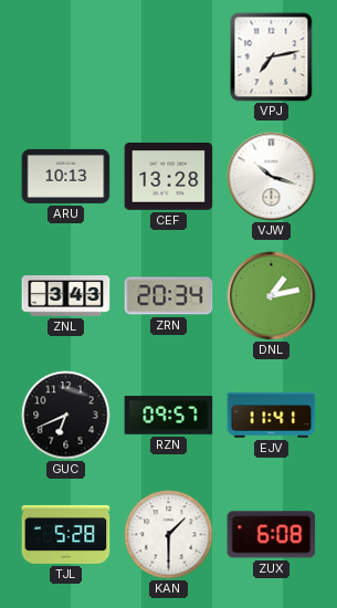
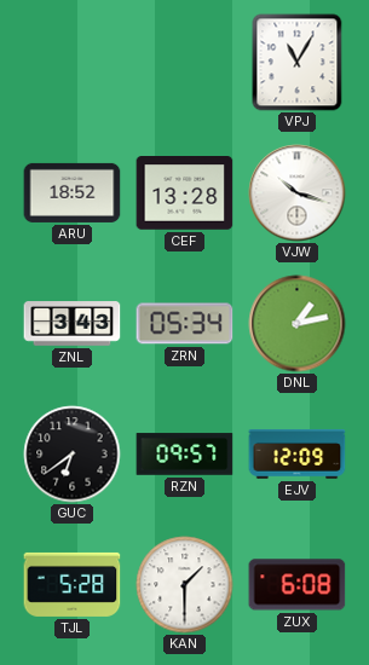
VPJ: 7:13 -> 11:05
ARU: 10:13 -> 18:52
ZRN: 20:34 -> 05:34
GUC: 6:41 -> 6:39
EJV: 11:41 -> 12:09
